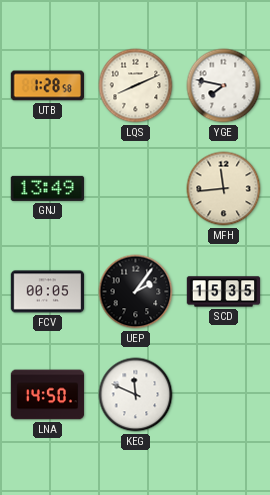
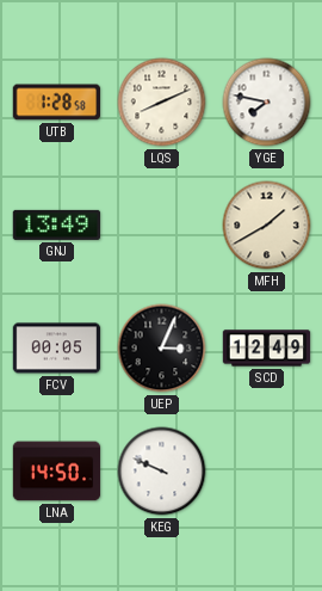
MFH: 11:44 -> 1:40
UEP: 2:06 -> 3:04
SCD: 15:35 -> 12:49
KEG: 11:49 -> 9:49
